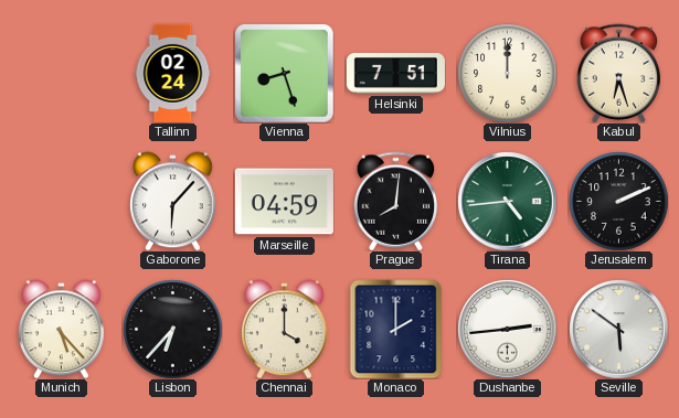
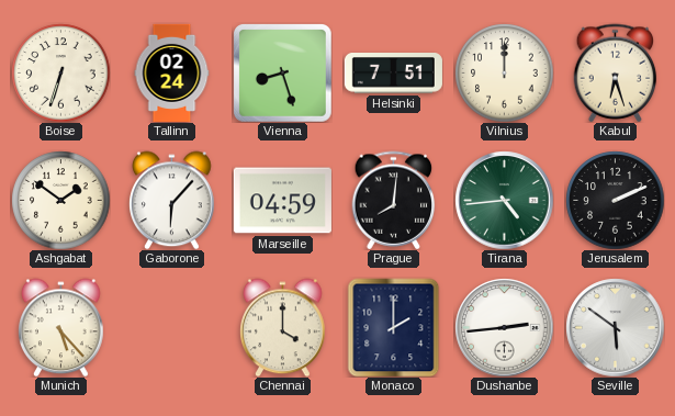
Boise: none -> 6:33
Ashgabat: none -> 1:51
Lisbon: 6:37 -> none
